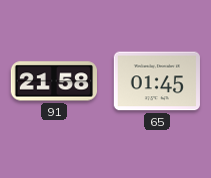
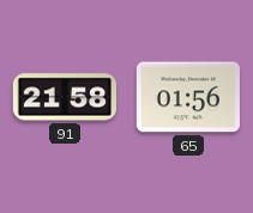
65: 01:45 -> 01:56
